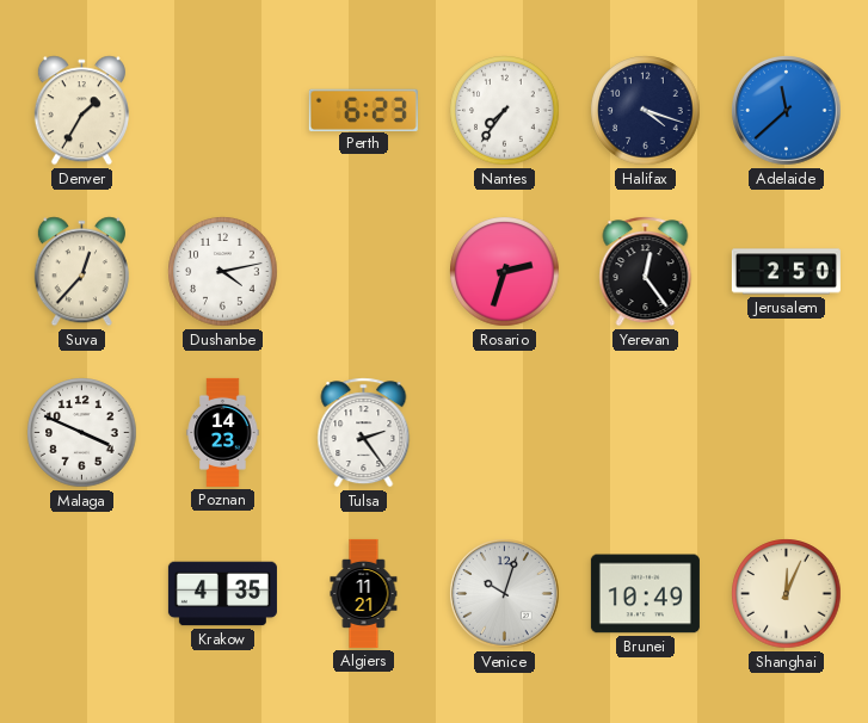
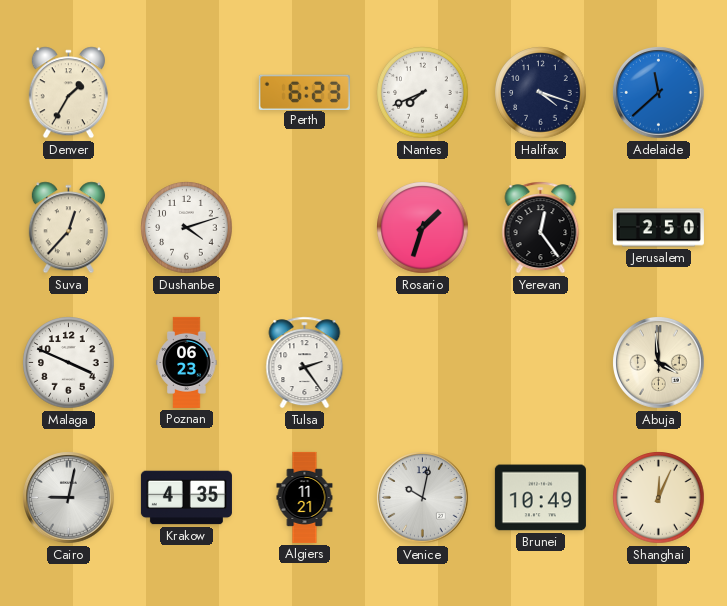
Nantes: 7:36 -> 7:41
Dushanbe: 4:13 -> 4:12
Rosario: 2:33 -> 1:33
Poznan: 14:23 -> 06:23
Abuja: none -> 3:59
Cairo: none -> 9:02
Venice: 10:03 -> 10:02
